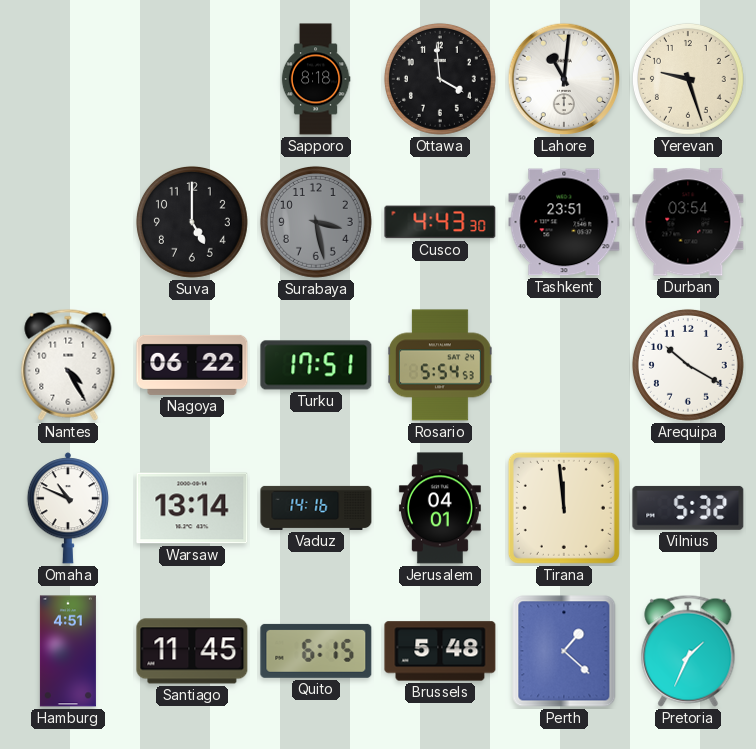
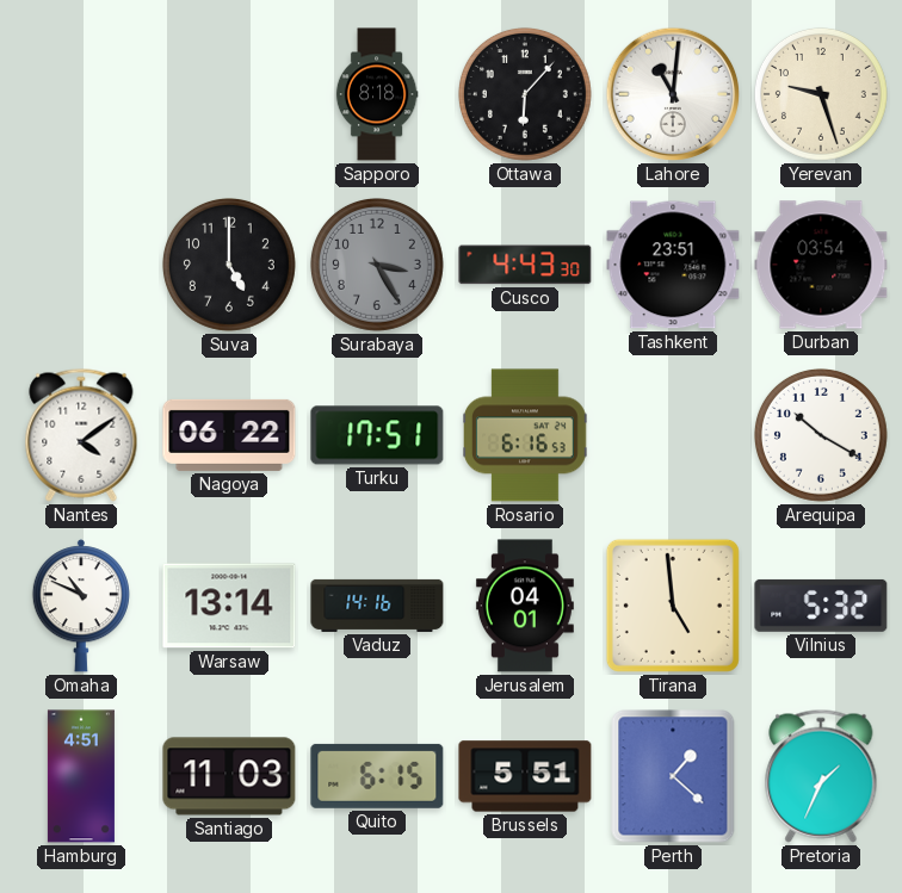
Ottawa: 3:59 -> 6:07
Surabaya: 3:28 -> 3:25
Nantes: 4:25 -> 4:09
Rosario: 5:54 -> 6:16
Tirana: 11:59 -> 4:59
Santiago: 11:45 -> 11:03
Brussels: 5:48 -> 5:51
